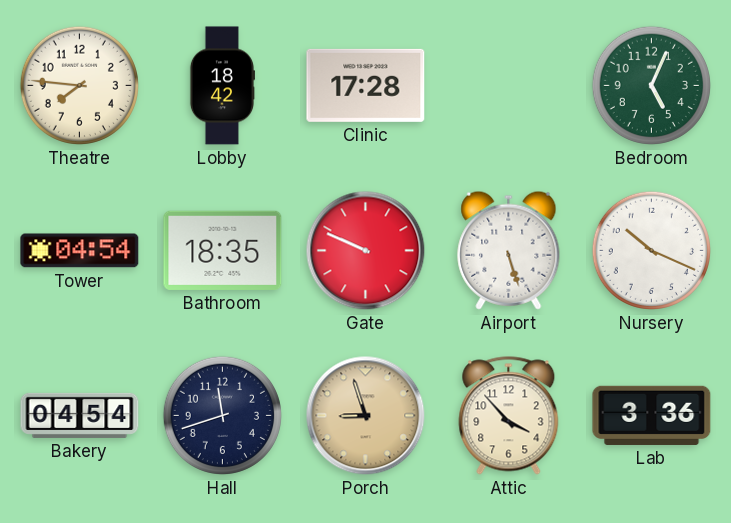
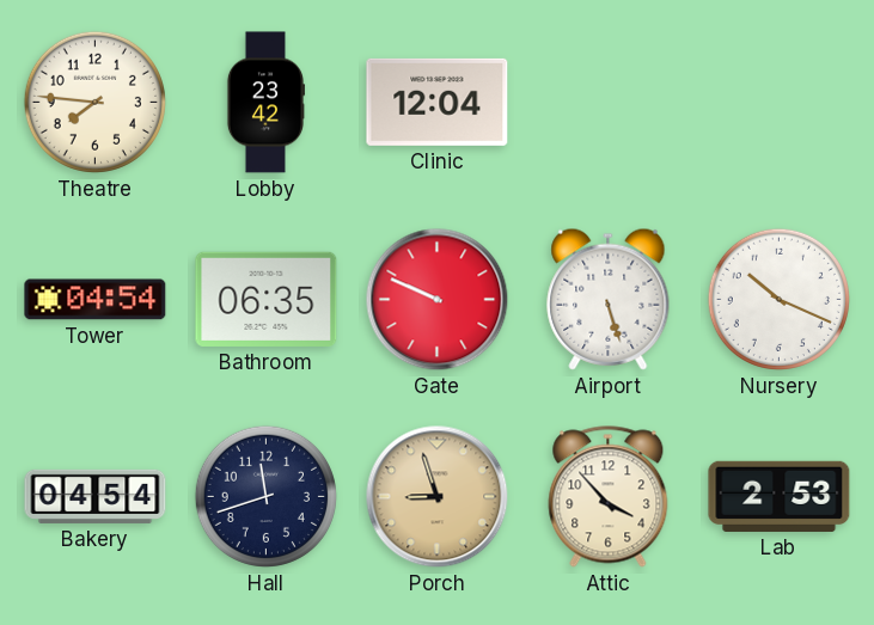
Lobby: 18:42 -> 23:42
Clinic: 17:28 -> 12:04
Bedroom: 5:04 -> none
Bathroom: 18:35 -> 06:35
Lab: 3:36 -> 2:53
